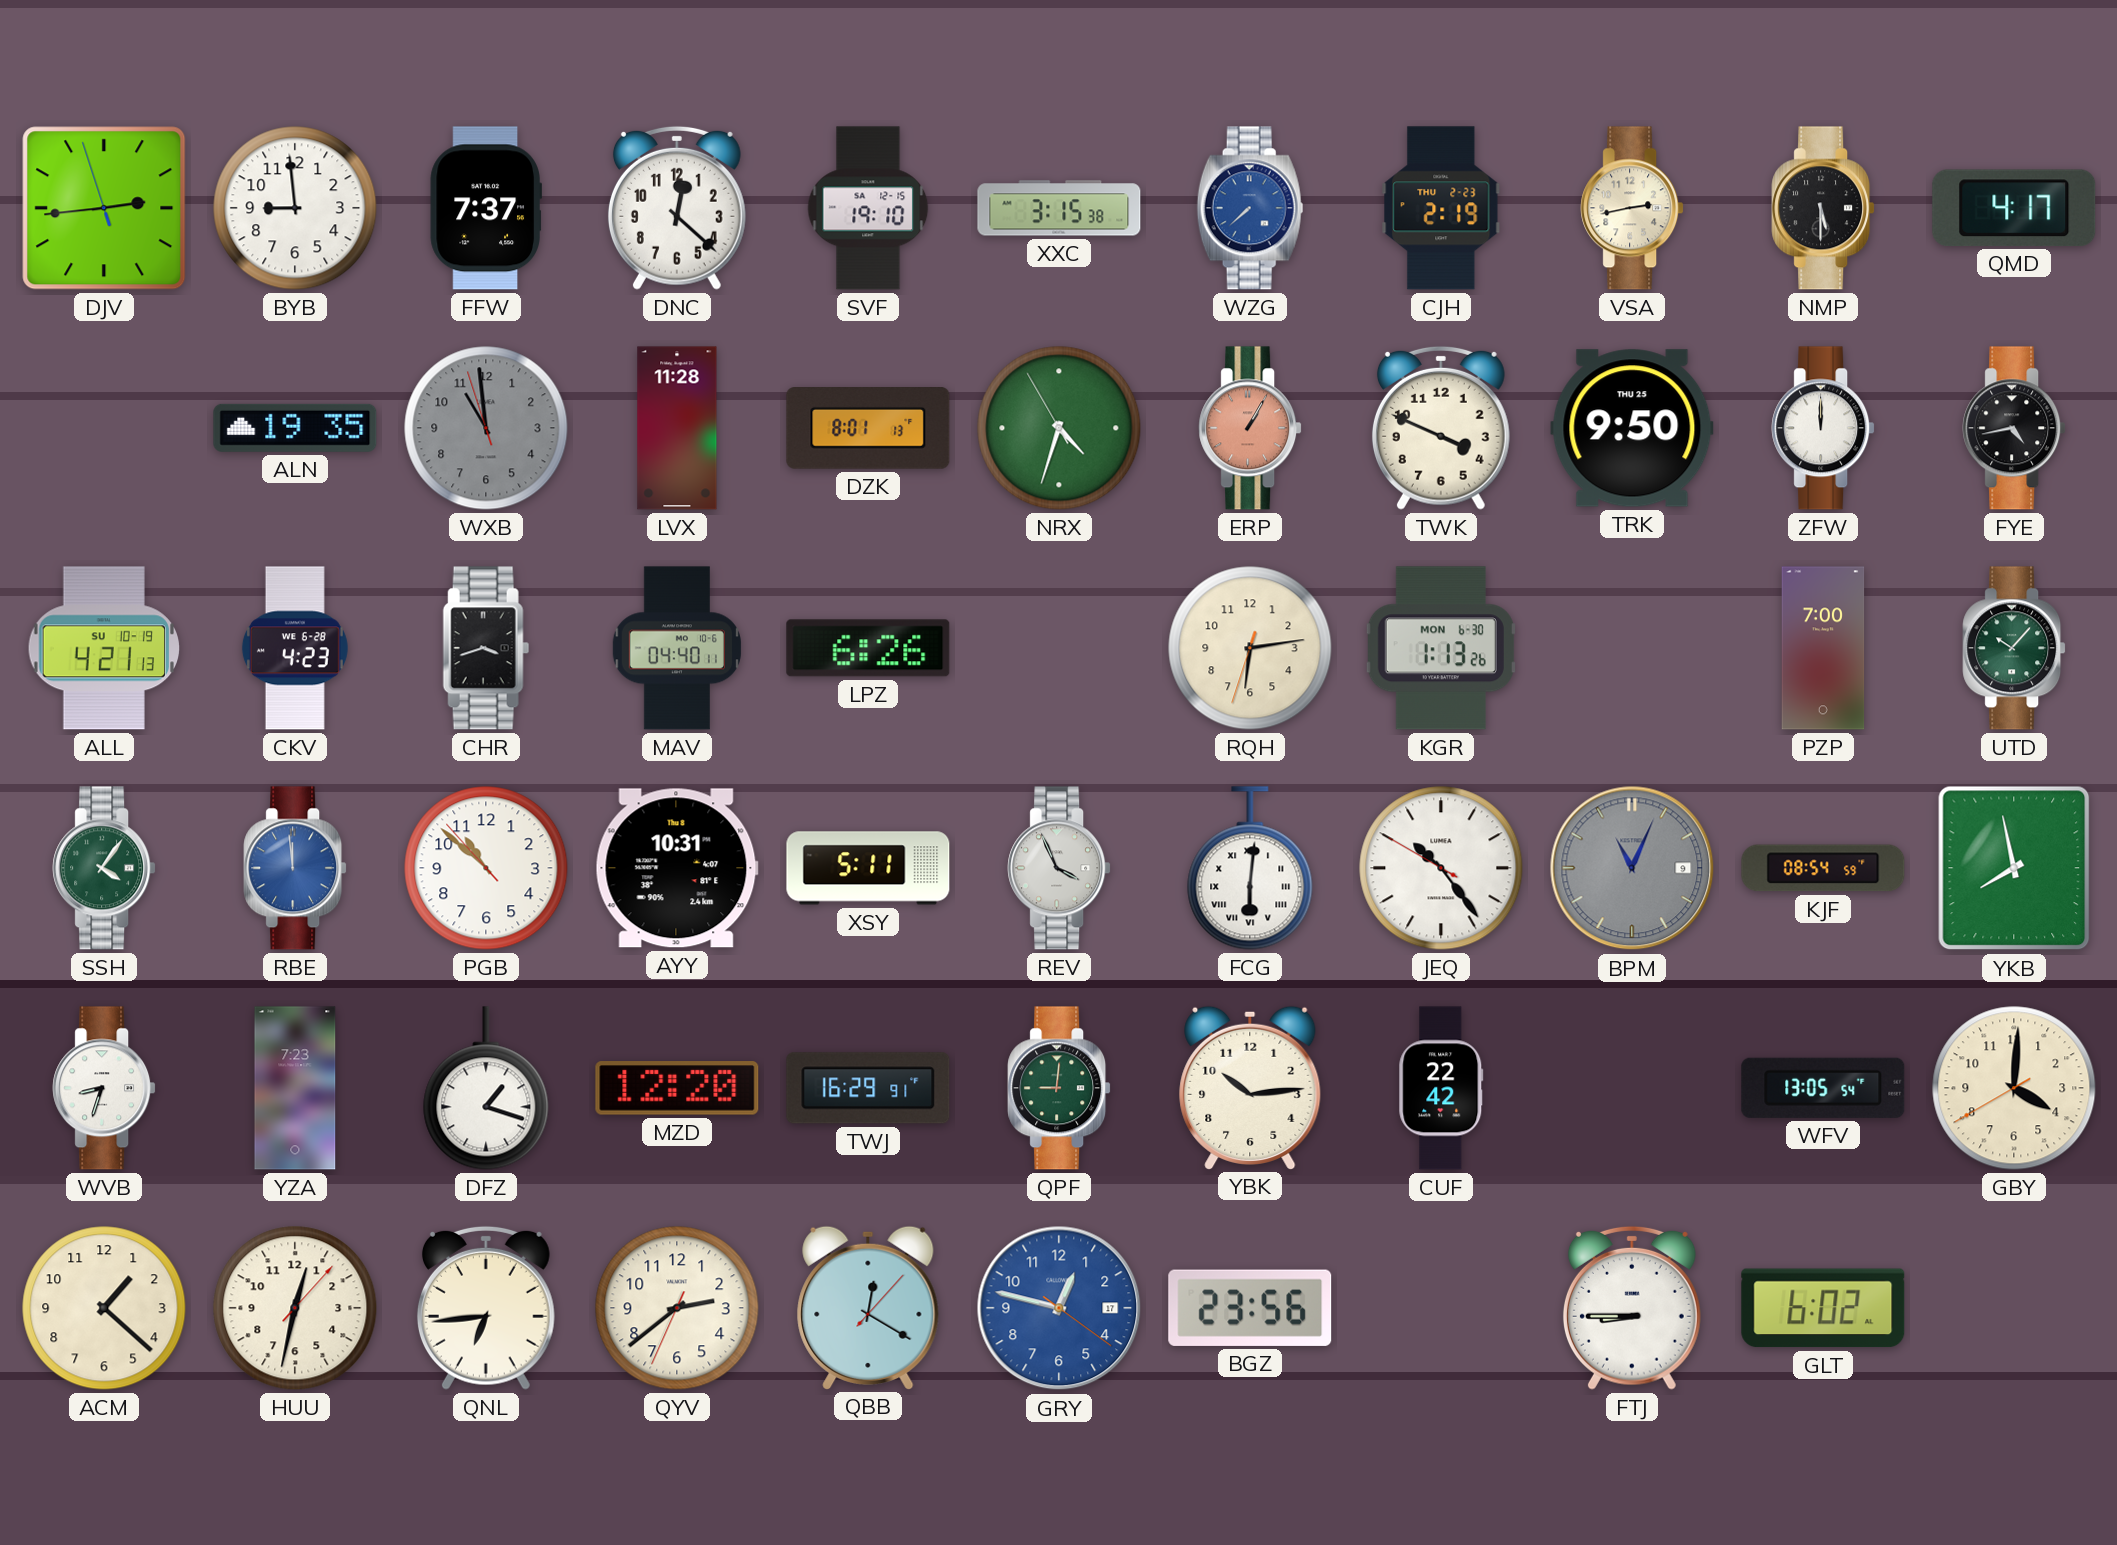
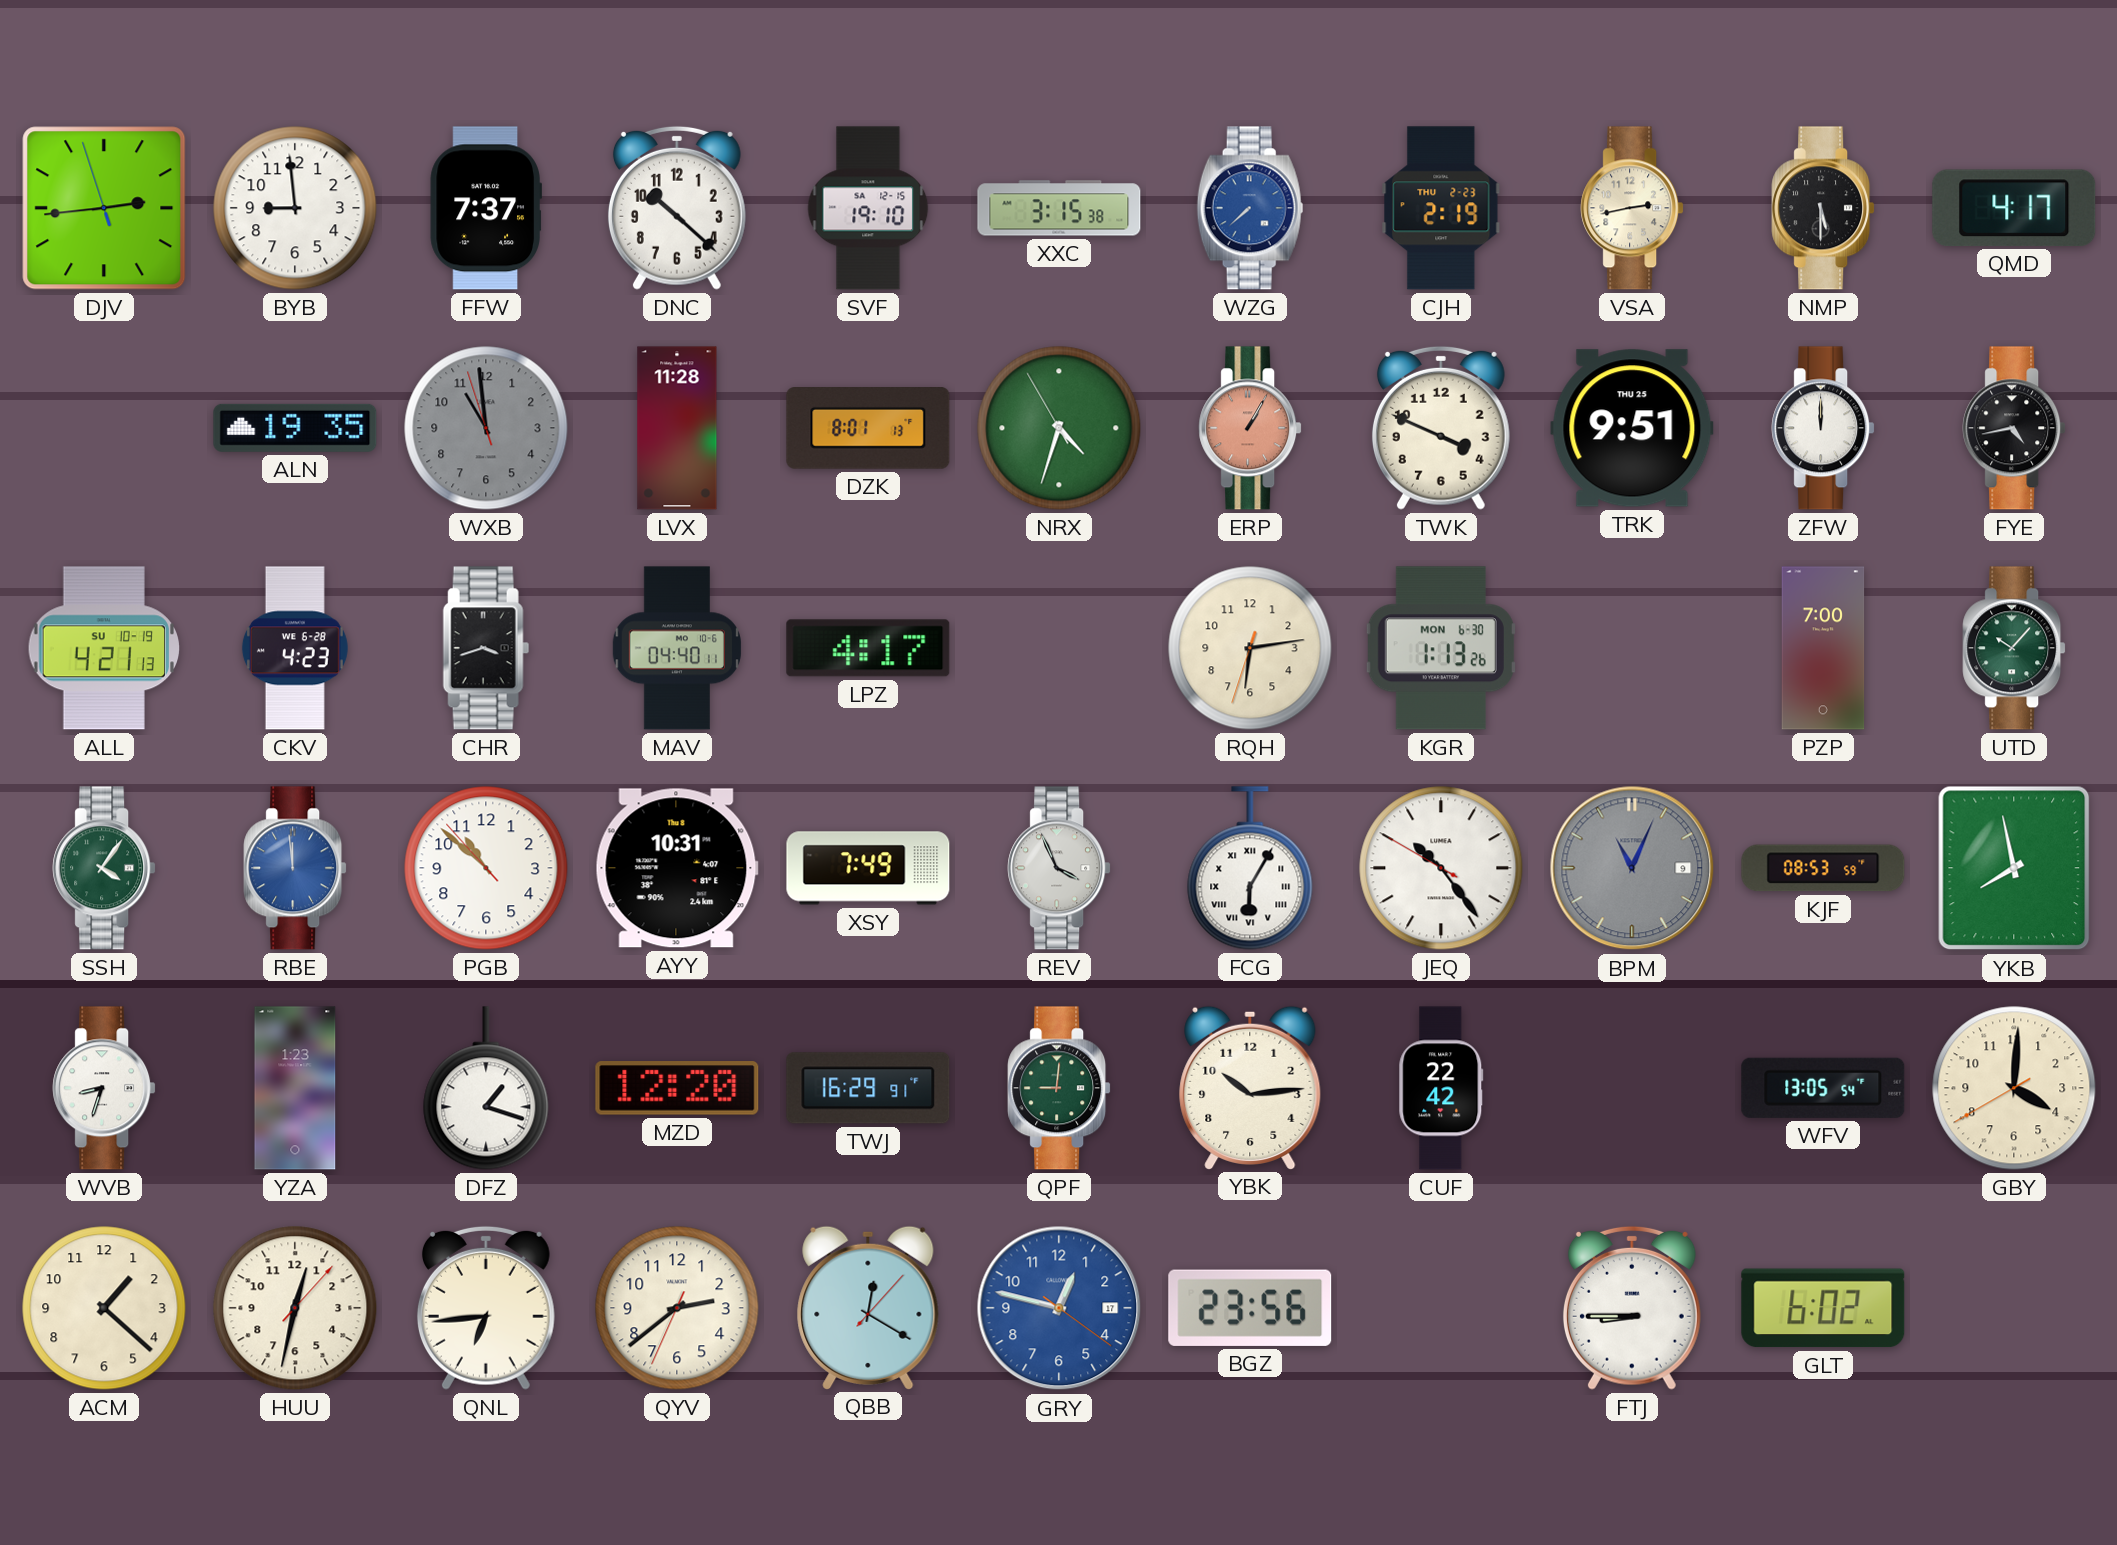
DNC: 12:22 -> 10:22
TRK: 9:50 -> 9:51
LPZ: 6:26 -> 4:17
XSY: 5:11 -> 7:49
FCG: 6:01 -> 6:05
KJF: 08:54 -> 08:53
YZA: 7:23 -> 1:23
